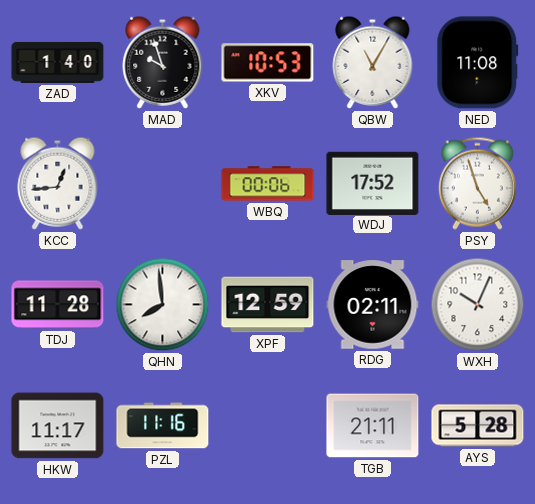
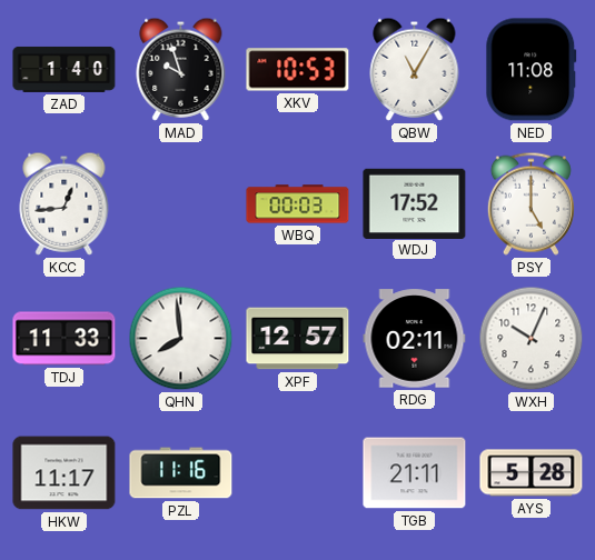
WBQ: 00:06 -> 00:03
PSY: 4:57 -> 5:00
TDJ: 11:28 -> 11:33
XPF: 12:59 -> 12:57
